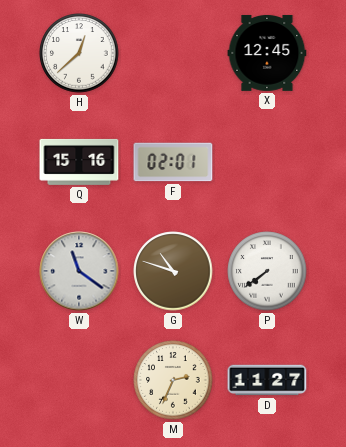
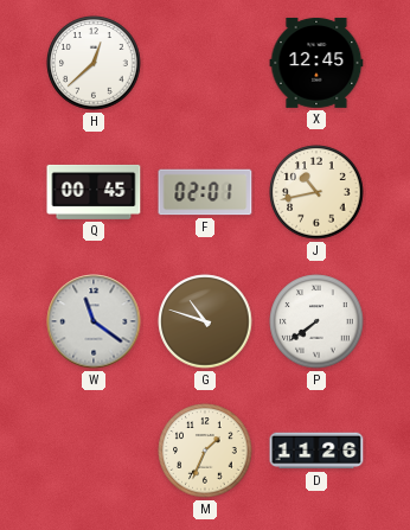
Q: 15:16 -> 00:45
J: none -> 10:43
M: 2:34 -> 1:34
D: 11:27 -> 11:26
